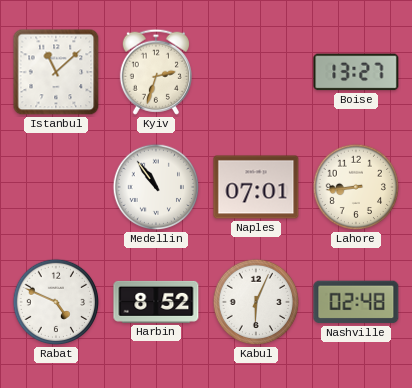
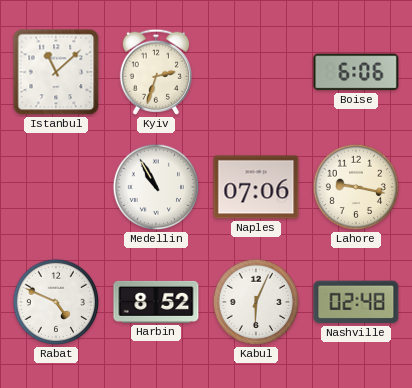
Boise: 13:27 -> 6:06
Medellin: 10:54 -> 10:55
Naples: 07:01 -> 07:06
Lahore: 8:44 -> 9:17
